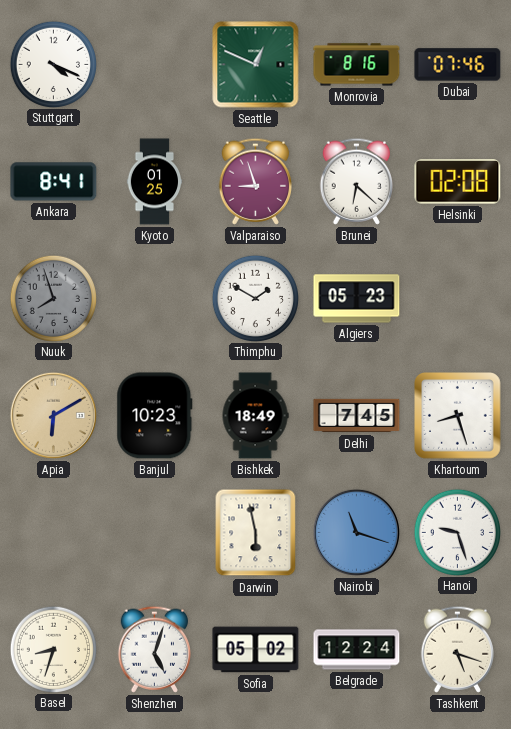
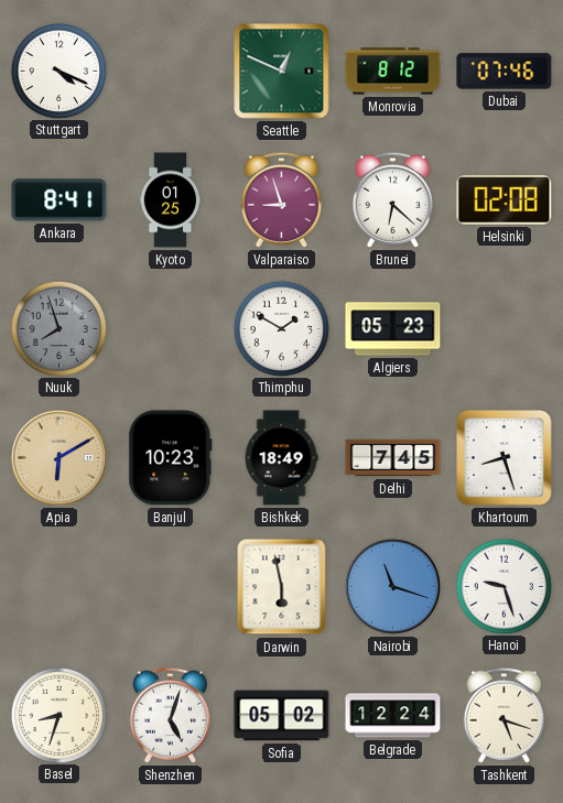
Monrovia: 8:16 -> 8:12
